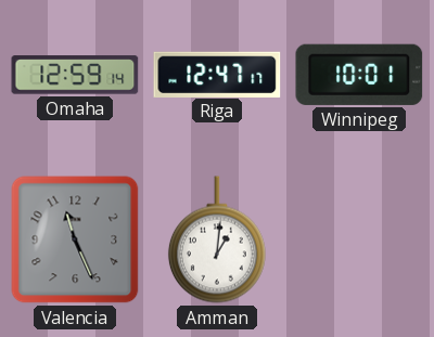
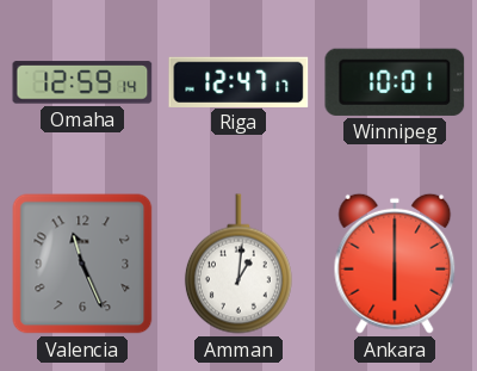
Ankara: none -> 6:00
